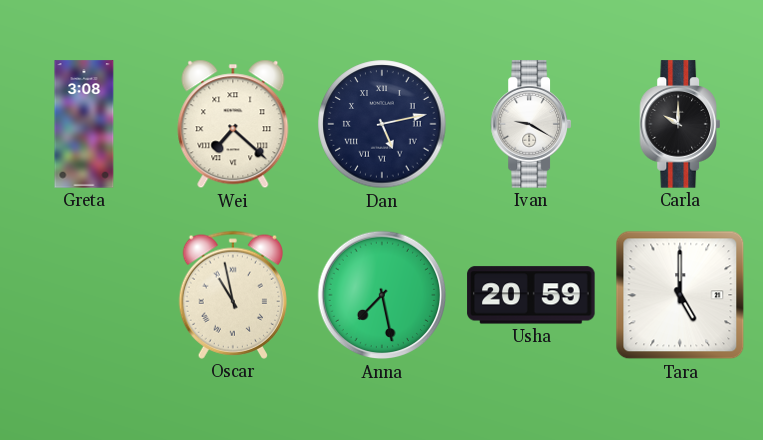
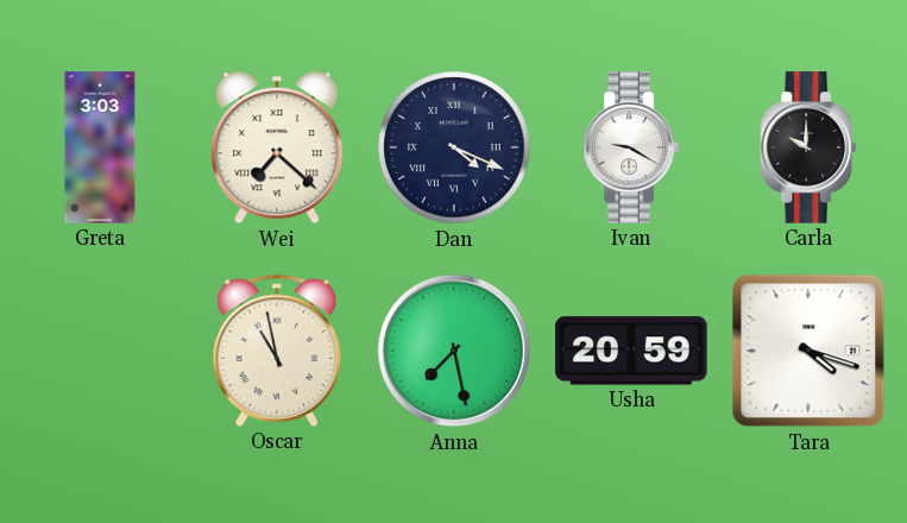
Greta: 3:08 -> 3:03
Dan: 5:13 -> 4:19
Tara: 5:00 -> 4:18
